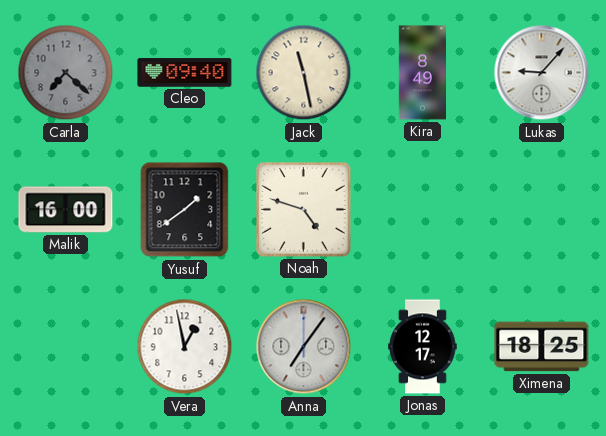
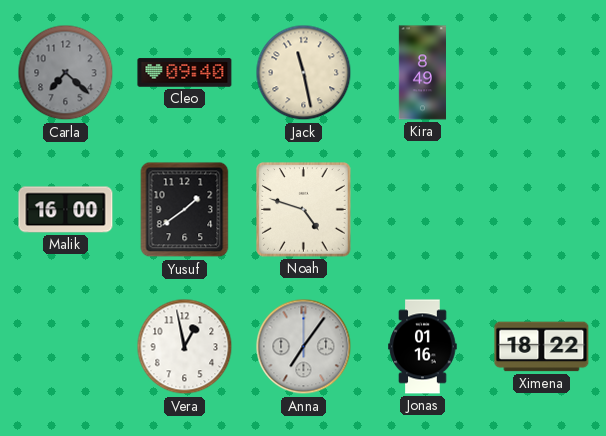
Lukas: 9:07 -> none
Jonas: 12:17 -> 01:16
Ximena: 18:25 -> 18:22
